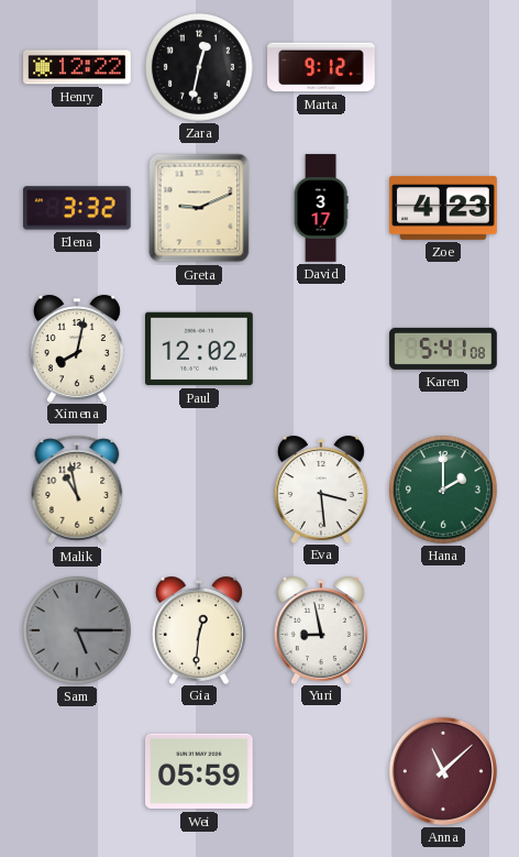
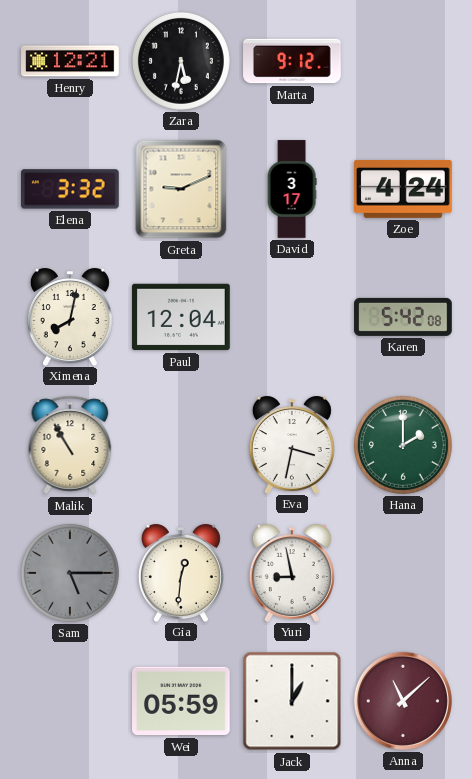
Henry: 12:22 -> 12:21
Zara: 12:32 -> 5:32
Zoe: 4:23 -> 4:24
Paul: 12:02 -> 12:04
Karen: 5:41 -> 5:42
Malik: 10:58 -> 10:55
Eva: 3:29 -> 3:32
Jack: none -> 1:00
